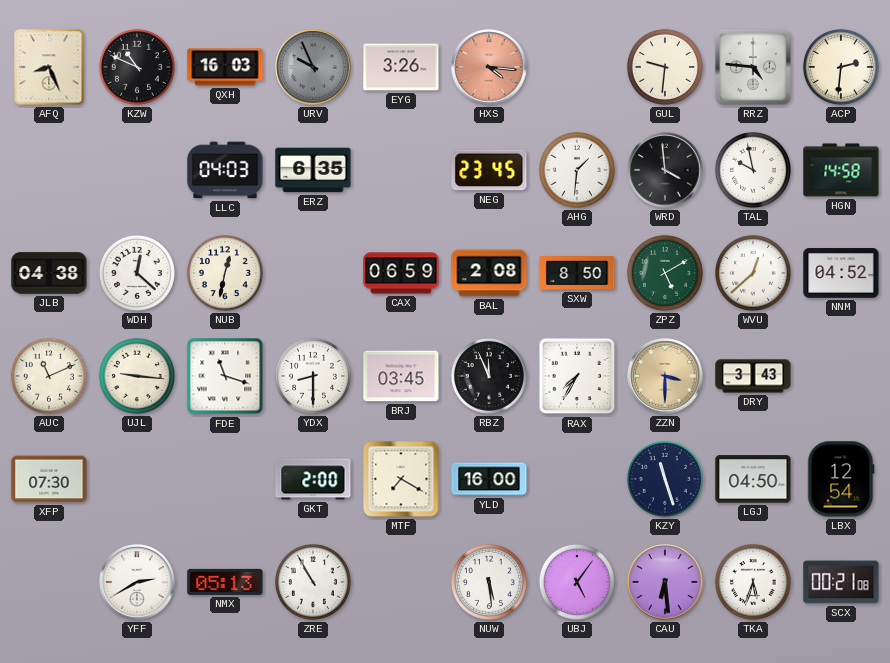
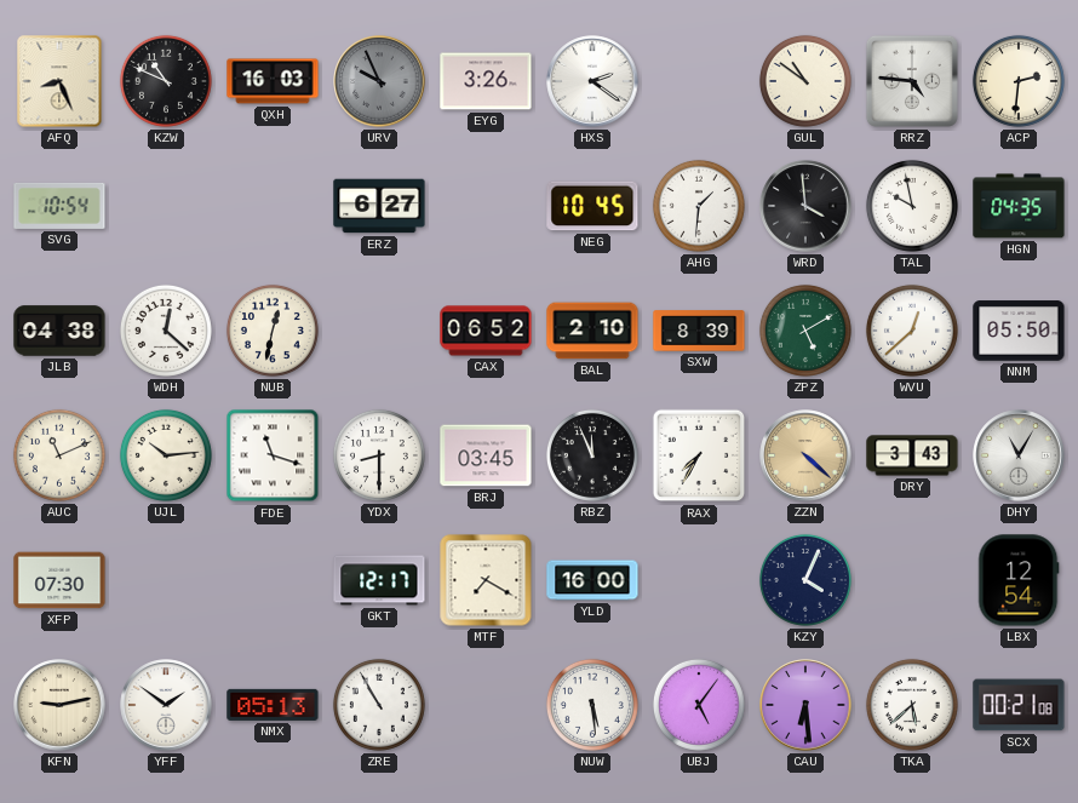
HXS: 4:16 -> 2:21
HXS dial: salmon -> white
GUL: 9:31 -> 10:51
SVG: none -> 10:54
LLC: 04:03 -> none
ERZ: 6:35 -> 6:27
NEG: 23:45 -> 10:45
HGN: 14:58 -> 04:35
CAX: 06:59 -> 06:52
BAL: 2:08 -> 2:10
SXW: 8:50 -> 8:39
NNM: 04:52 -> 05:50
UJL: 9:16 -> 10:14
ZZN: 3:30 -> 4:22
DHY: none -> 11:05
GKT: 2:00 -> 12:17
KZY: 11:27 -> 4:04
LGJ: 04:50 -> none
KFN: none -> 9:13
YFF: 2:40 -> 1:51
TKA: 5:33 -> 5:38
